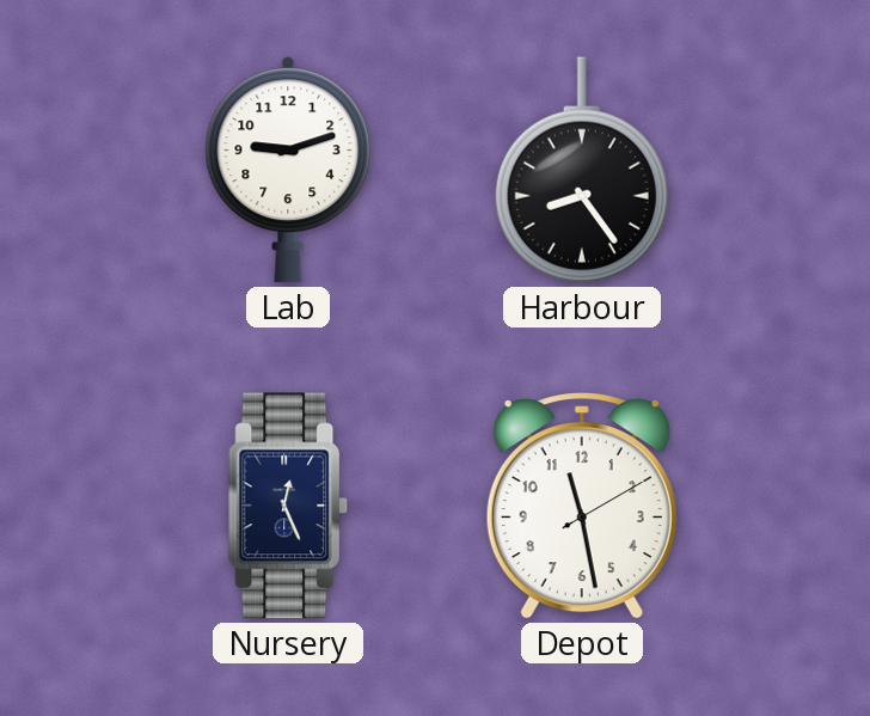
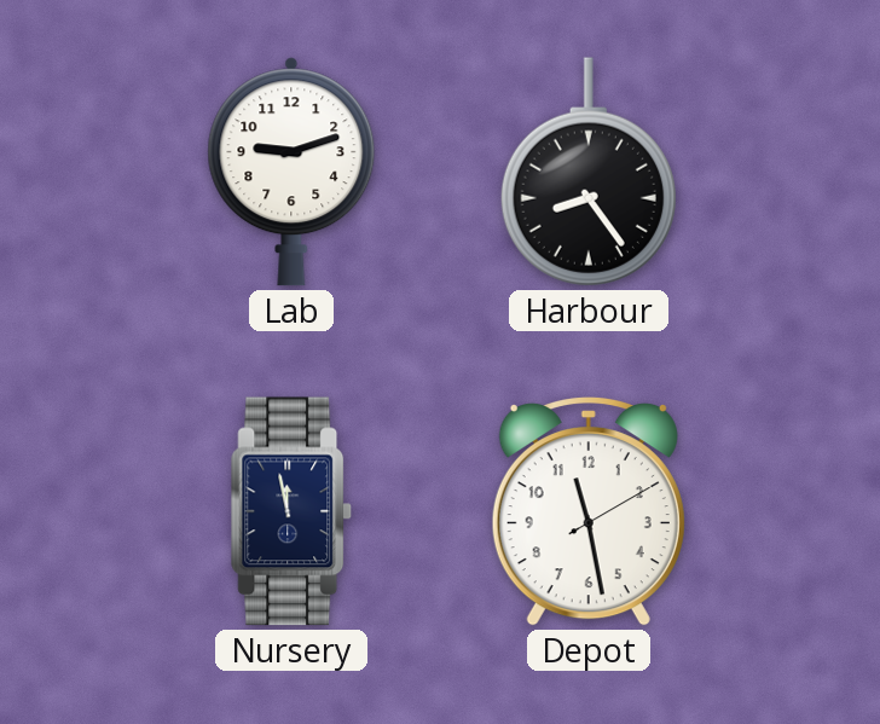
Nursery: 12:26 -> 11:58
